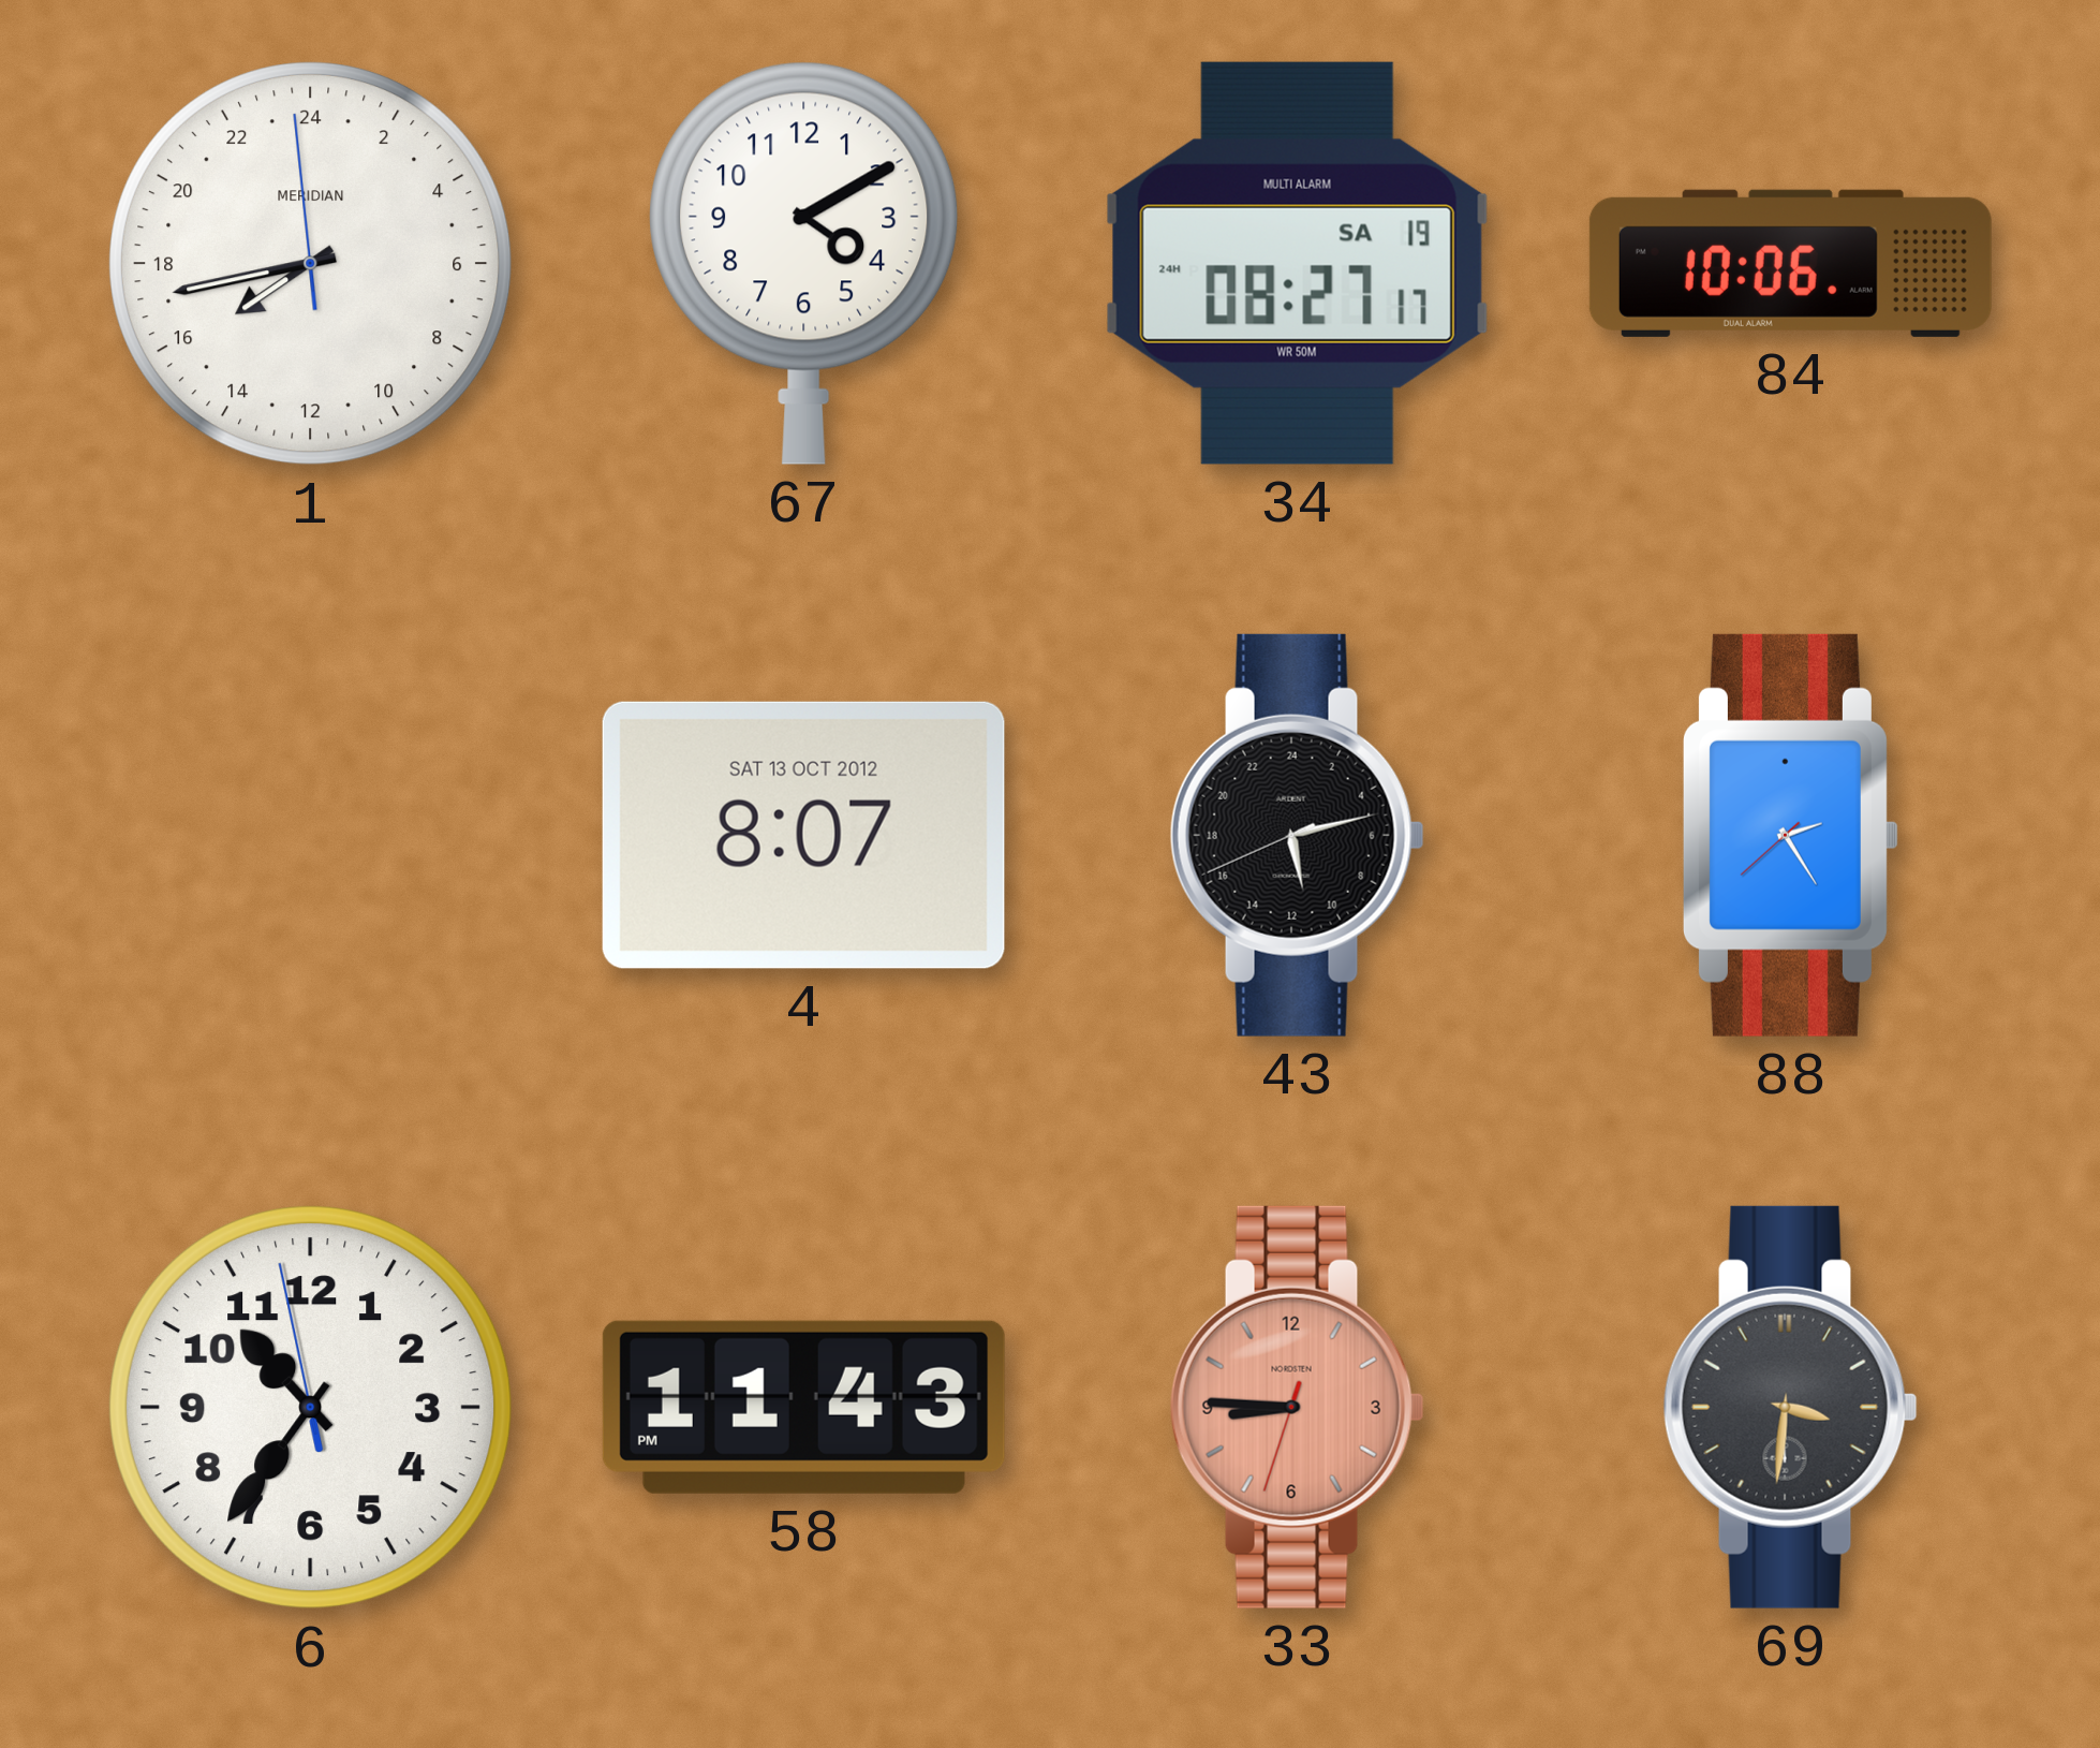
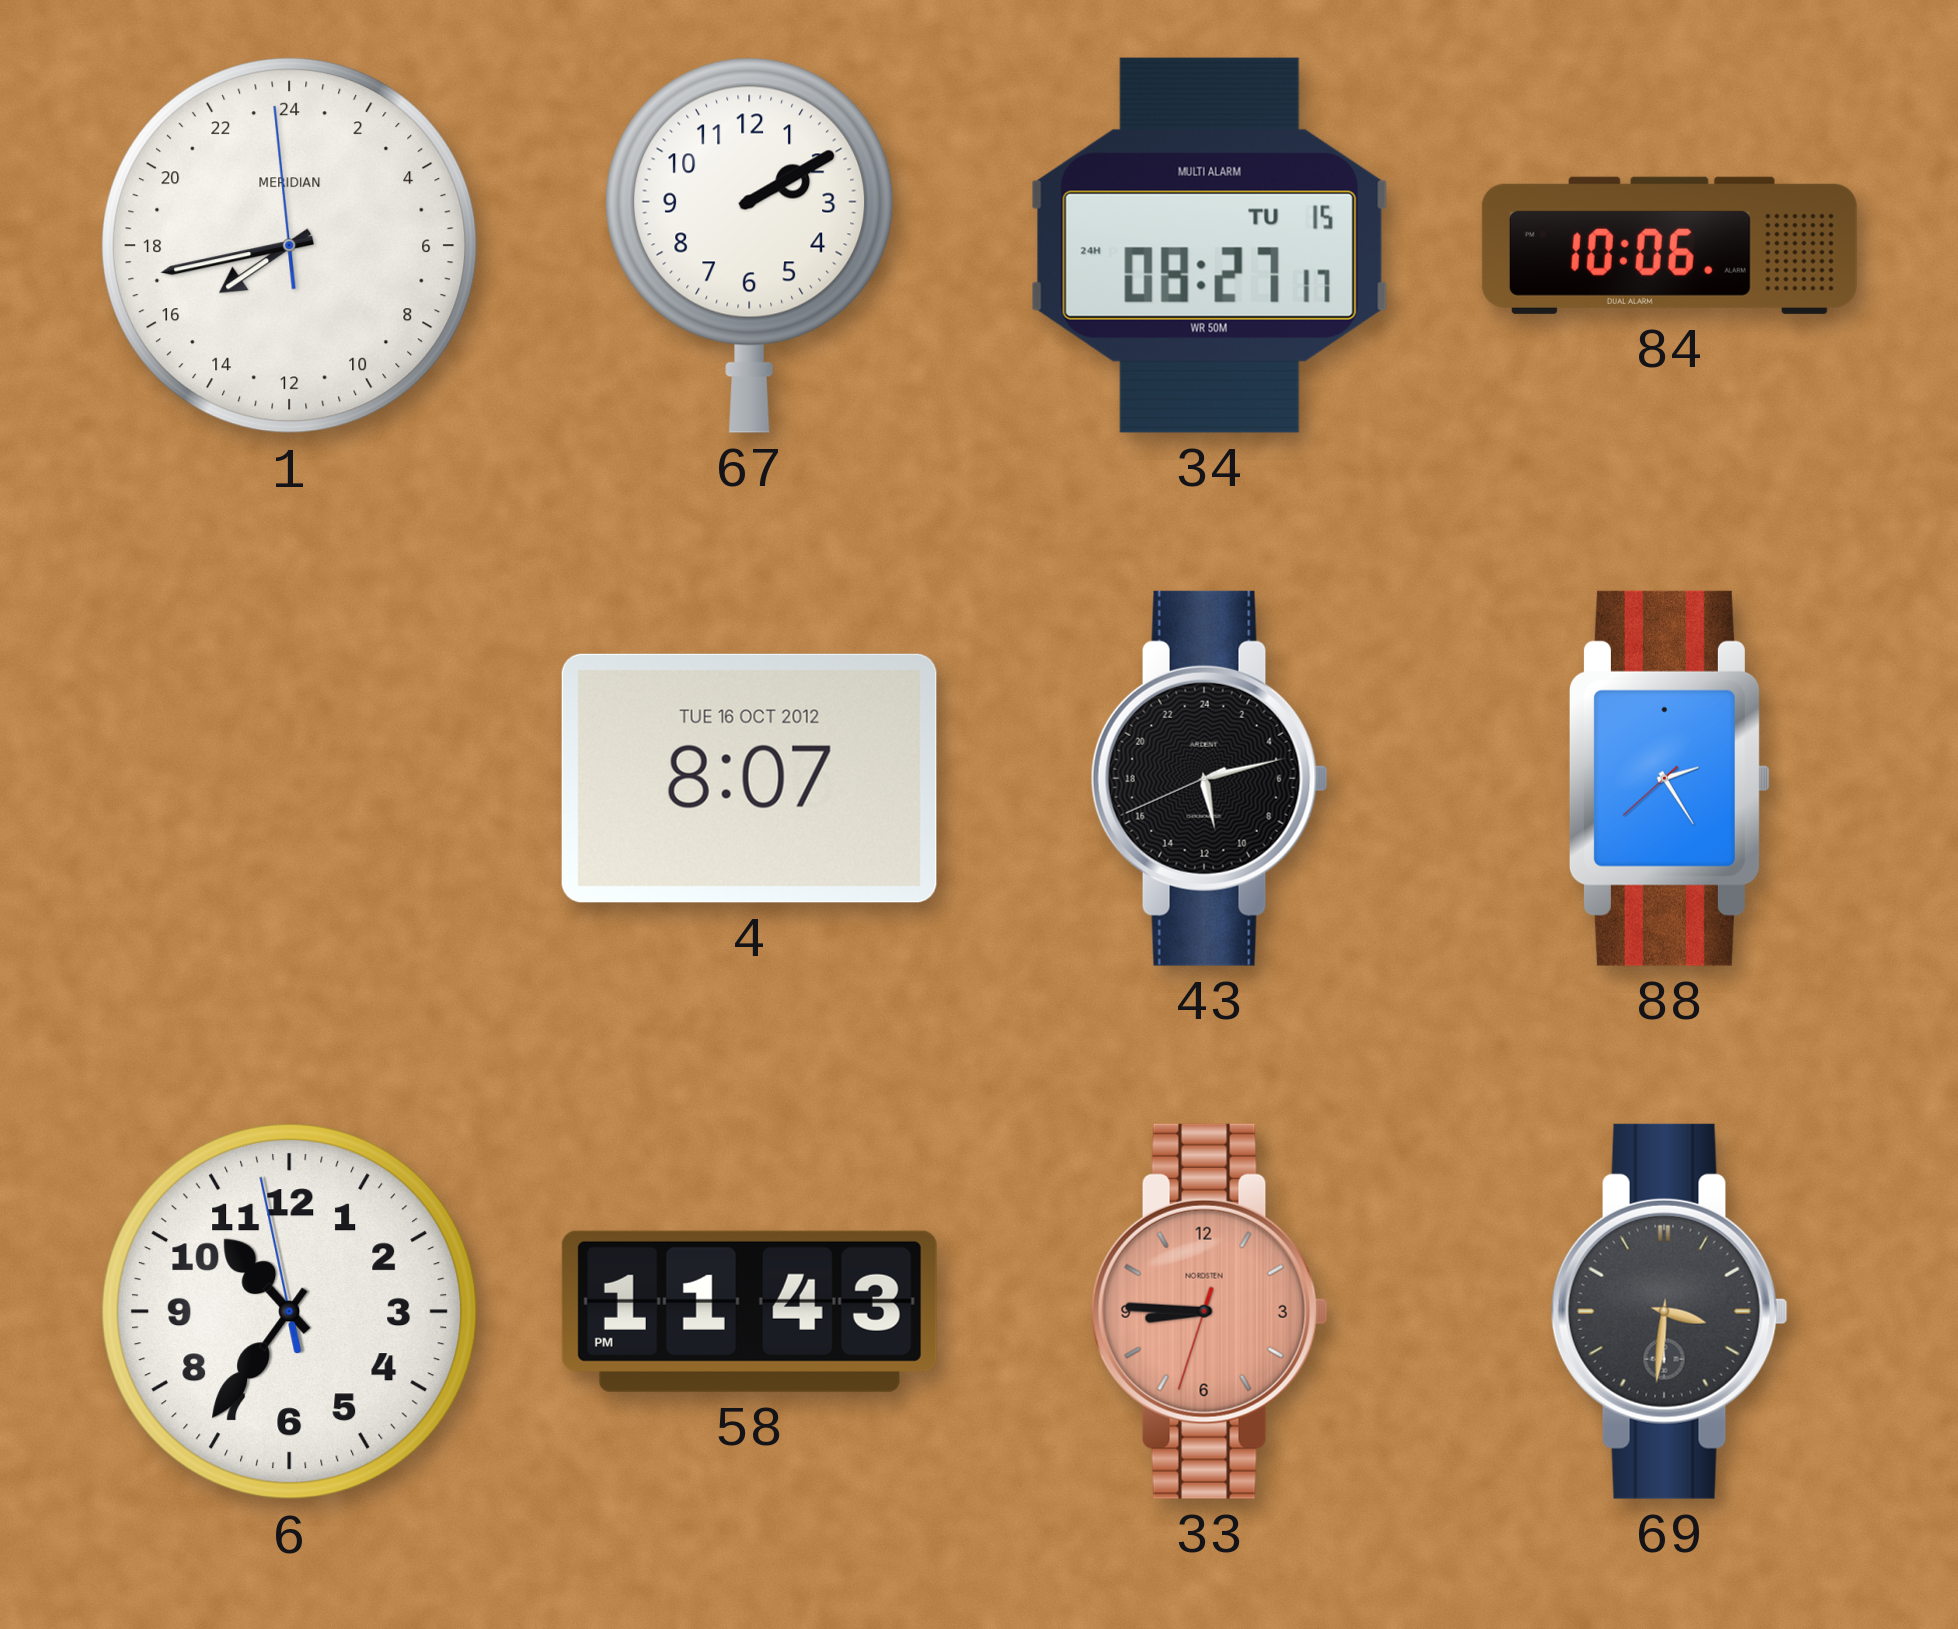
67: 4:10 -> 2:10
34 date: SA 19 -> TU 15
4 date: SAT 13 OCT 2012 -> TUE 16 OCT 2012
